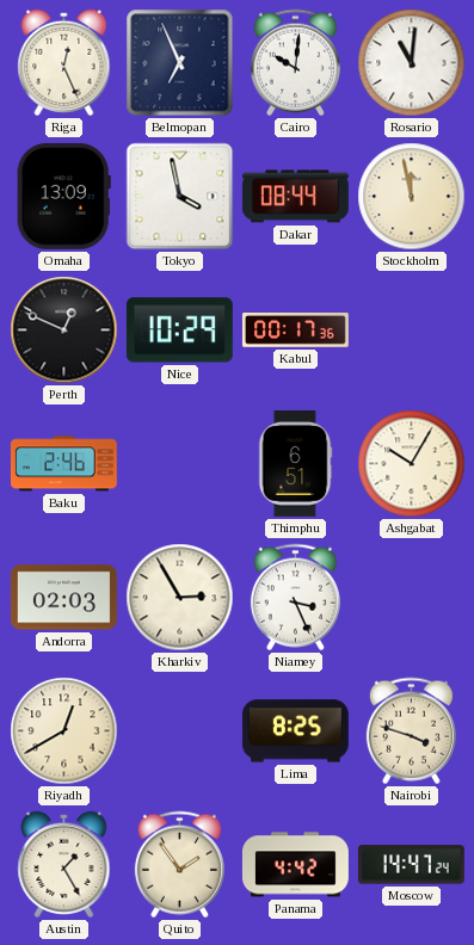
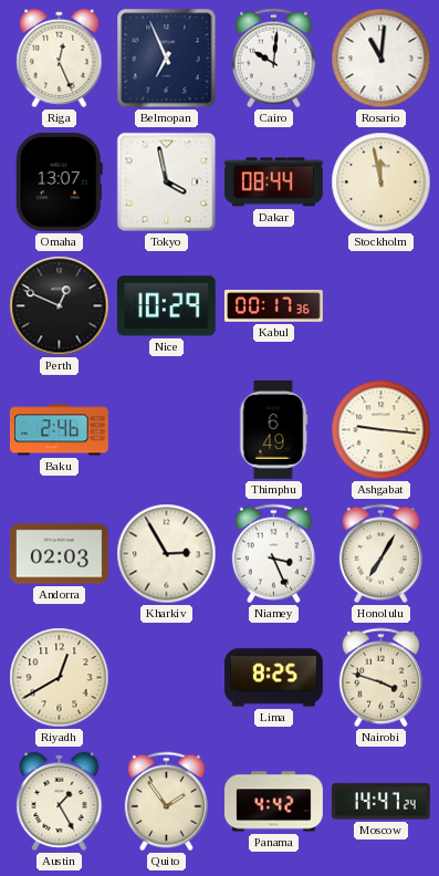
Omaha: 13:09 -> 13:07
Thimphu: 6:51 -> 6:49
Ashgabat: 10:05 -> 9:16
Honolulu: none -> 7:05
